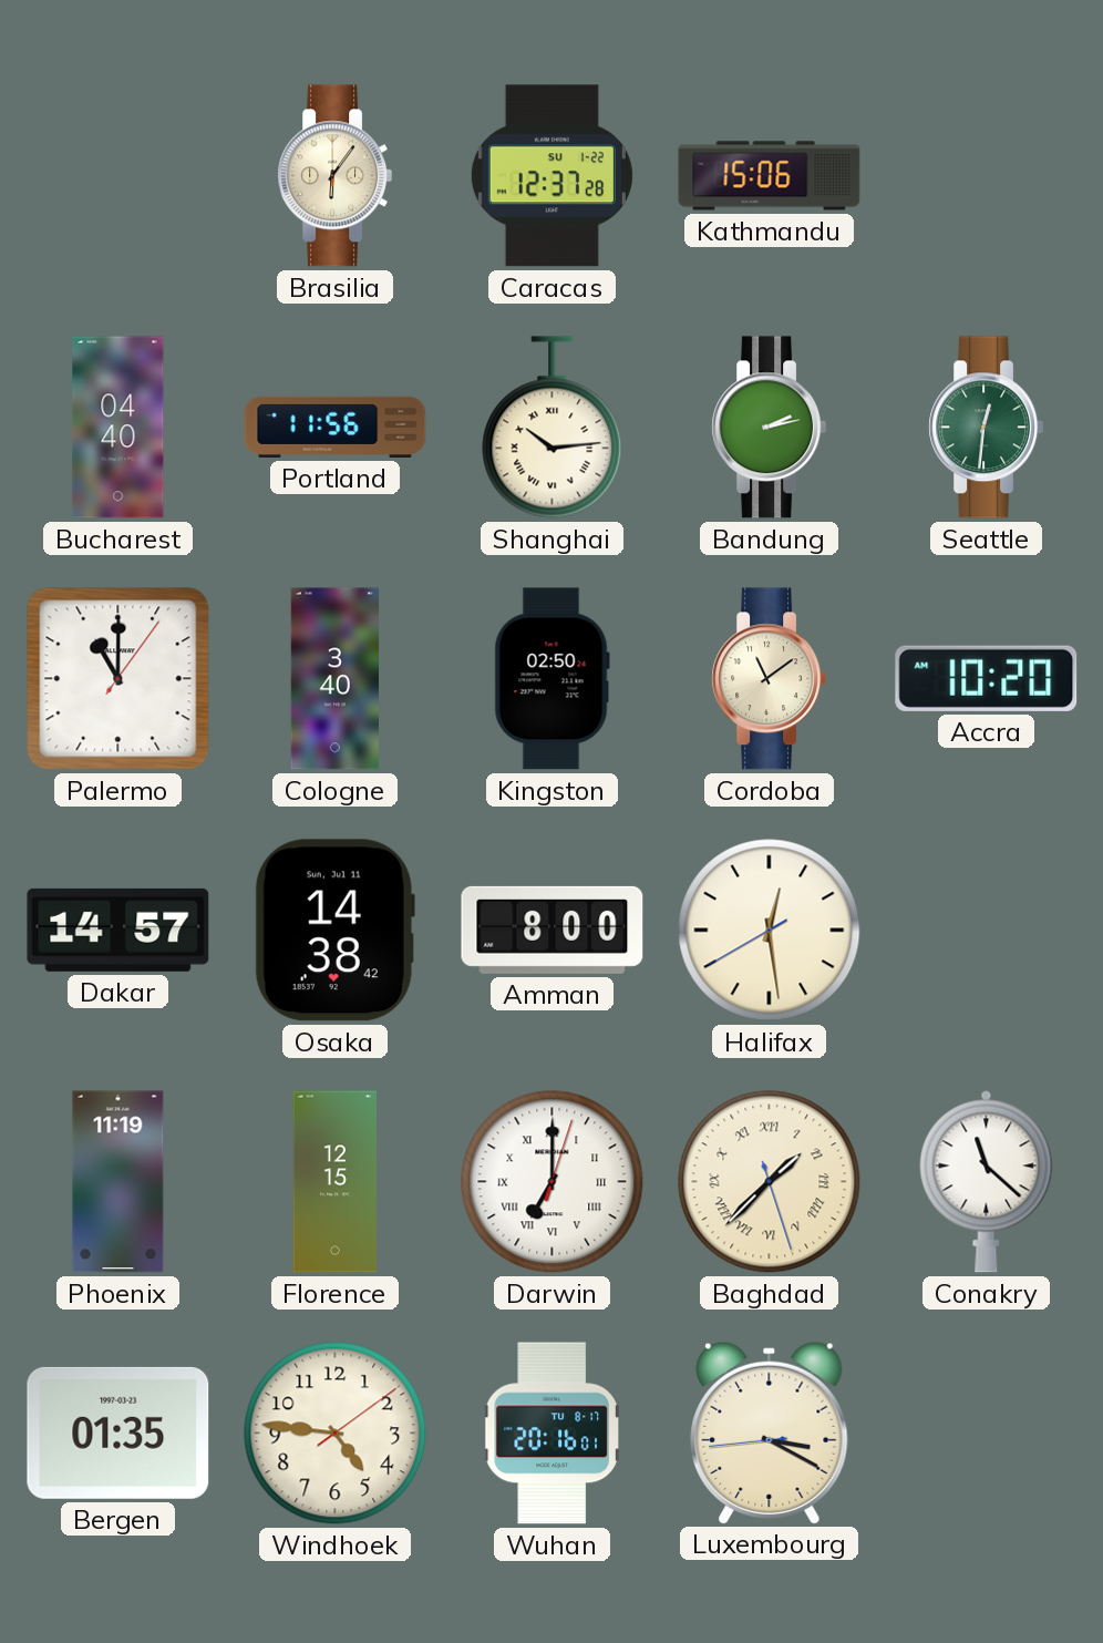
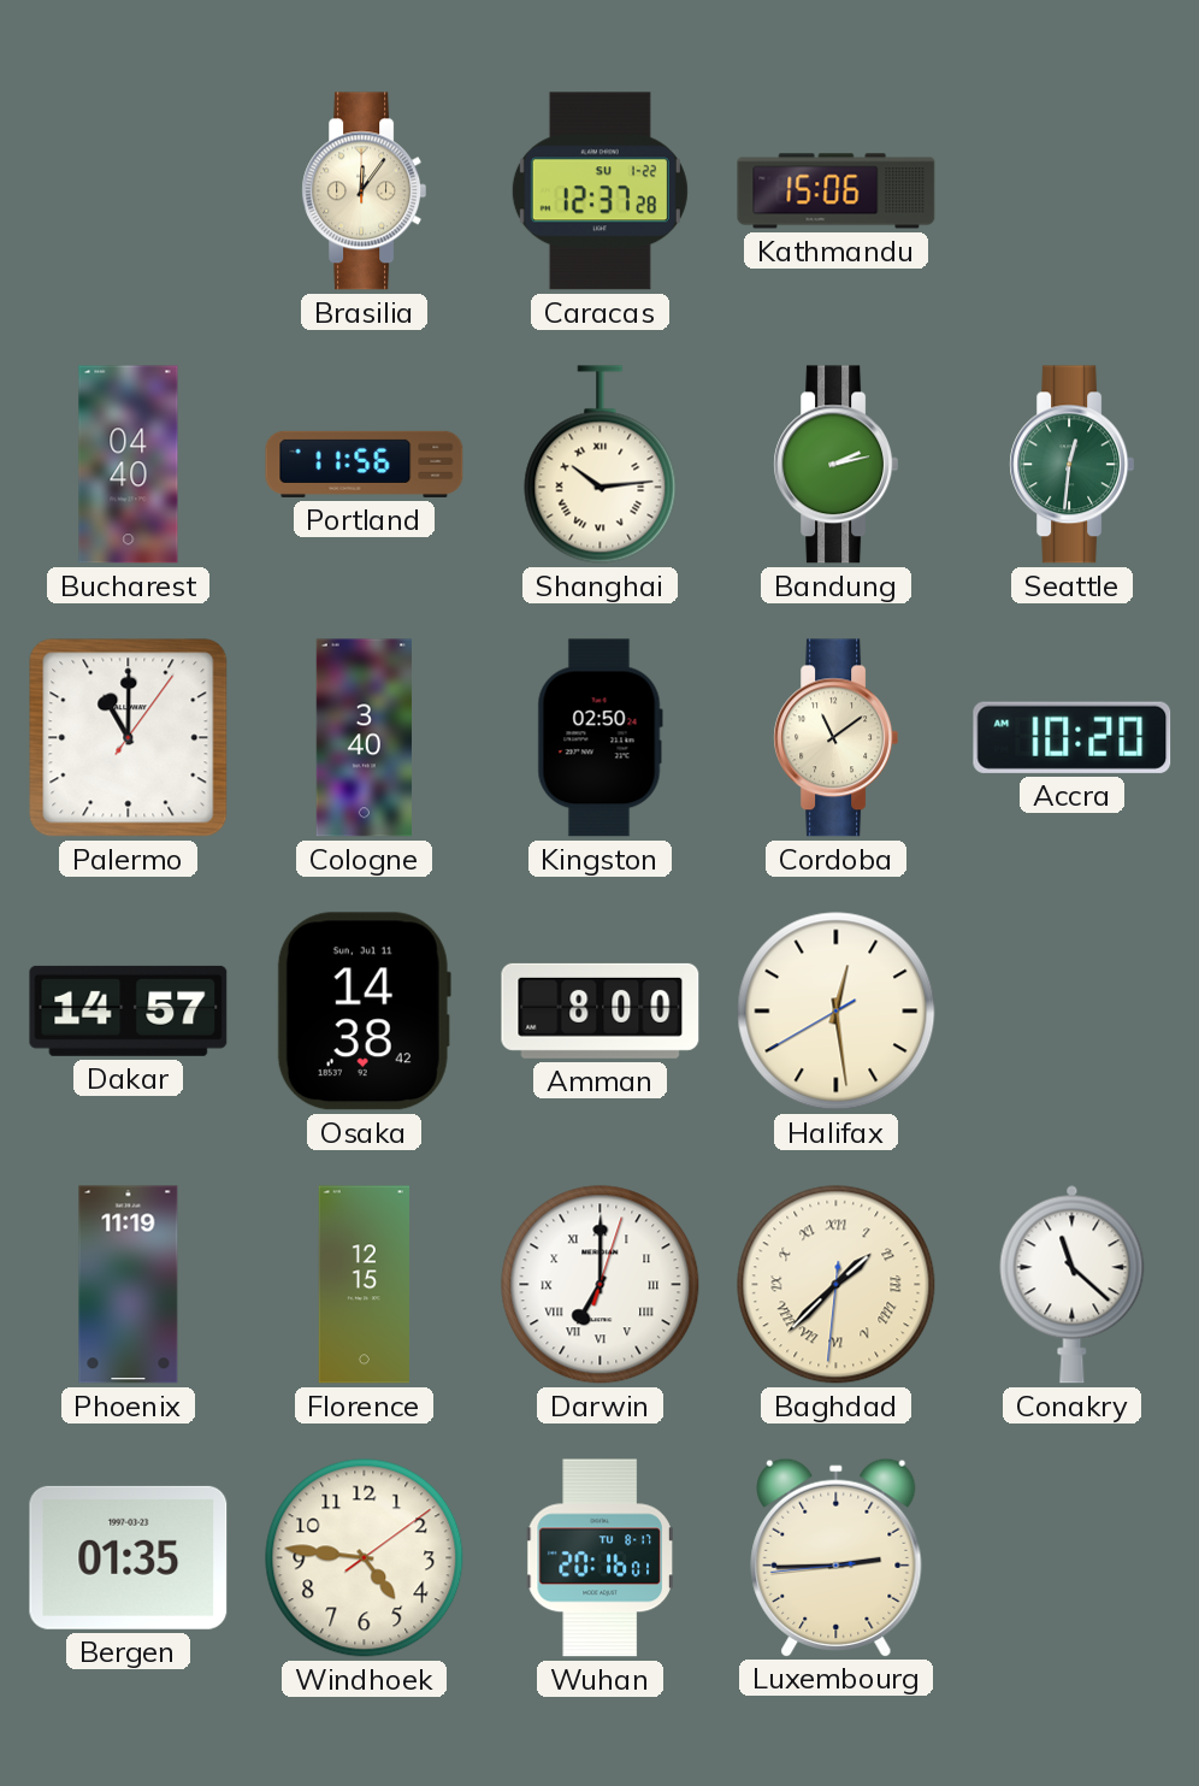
Brasilia: 6:06 -> 12:06
Baghdad: 1:37:27 -> 1:37:31
Luxembourg: 3:19 -> 2:44
